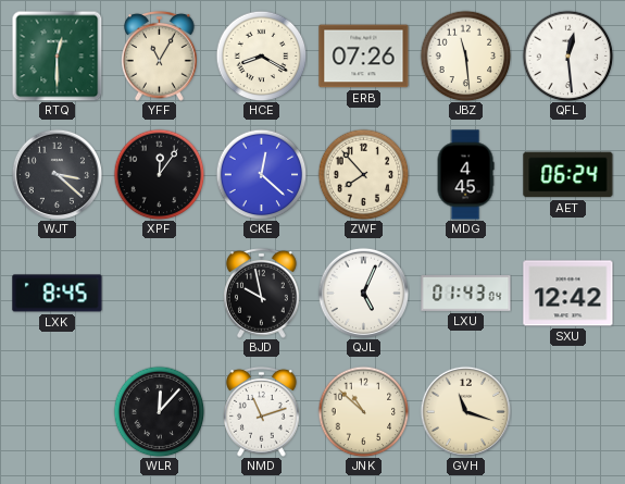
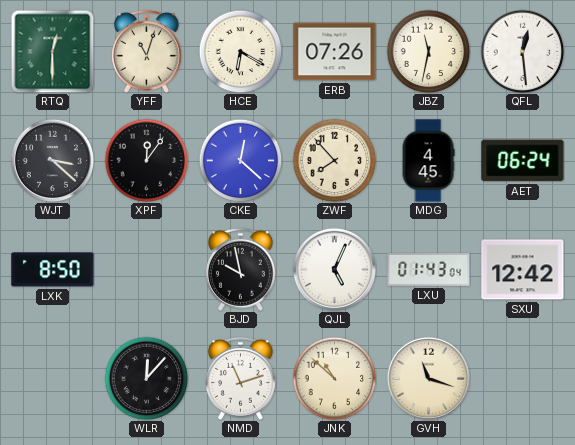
YFF: 11:05 -> 11:03
HCE: 8:20 -> 6:20
JBZ: 11:29 -> 11:32
LXK: 8:45 -> 8:50
